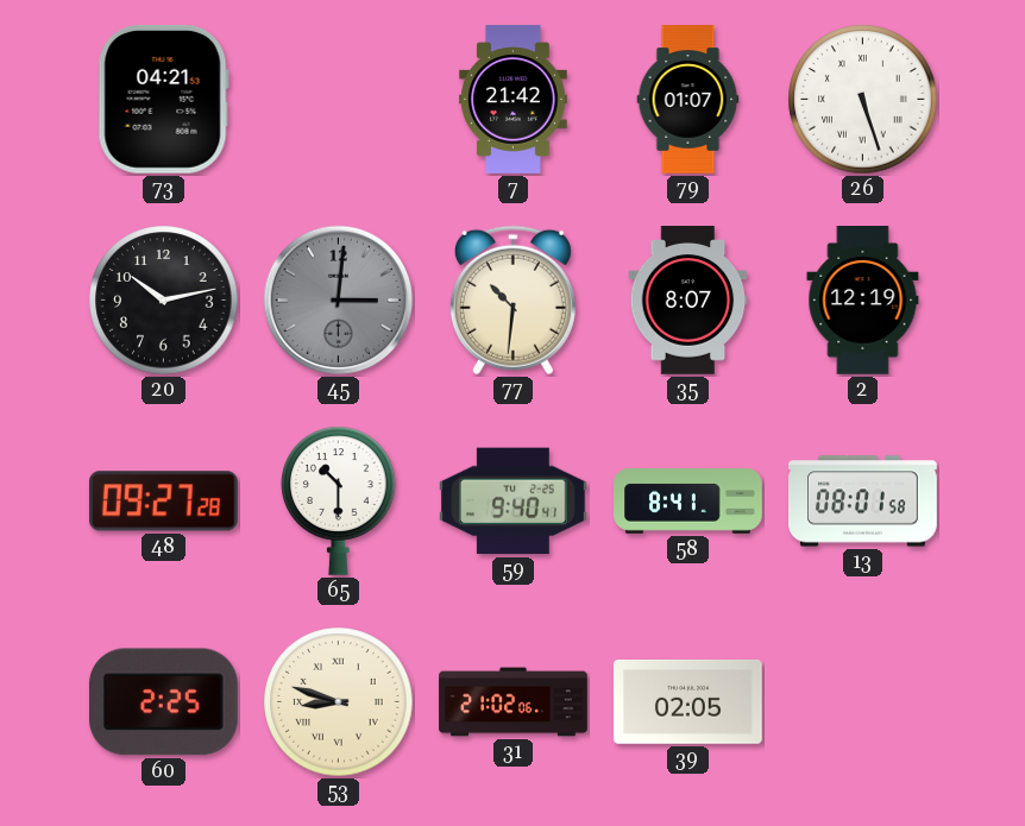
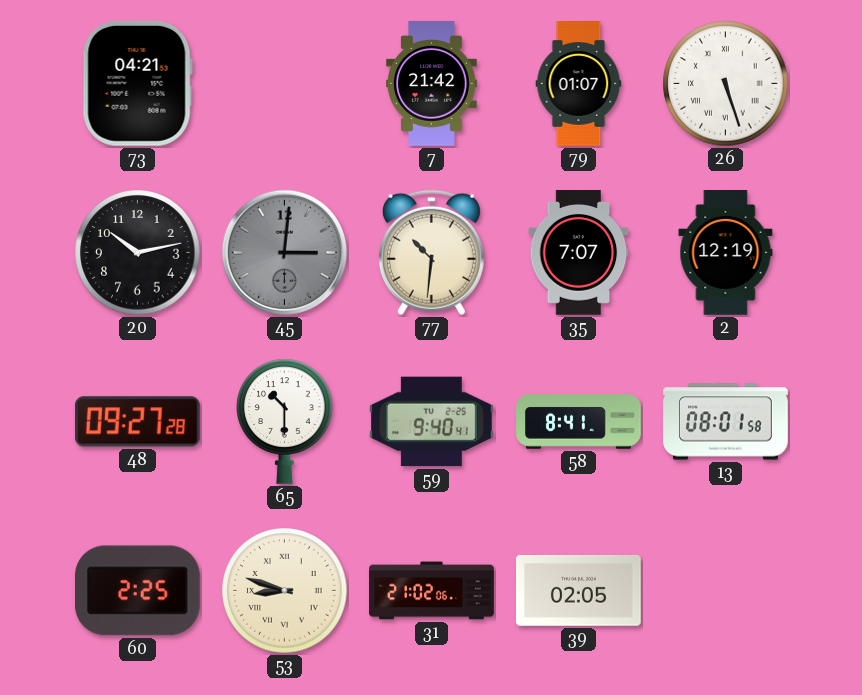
35: 8:07 -> 7:07
